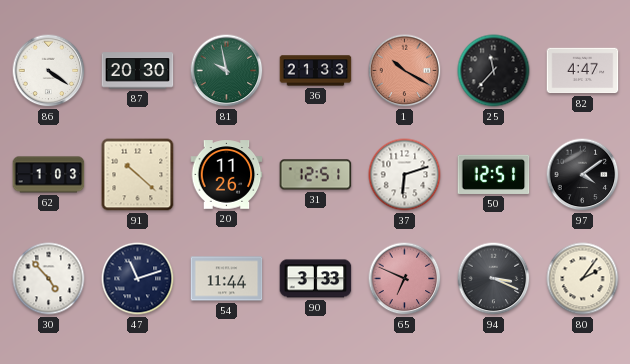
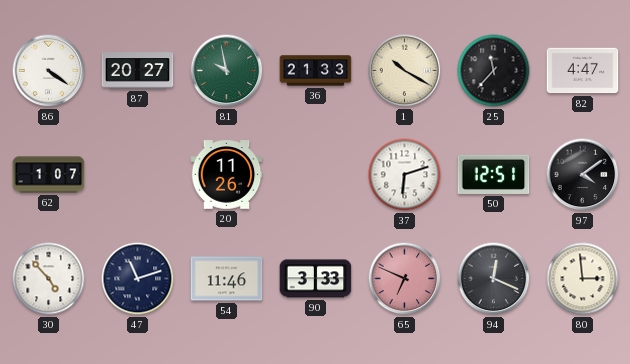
87: 20:30 -> 20:27
1 dial: salmon -> cream
62: 1:03 -> 1:07
91: 10:22 -> none
31: 12:51 -> none
54: 11:44 -> 11:46
94: 3:19 -> 12:19
80: 2:06 -> 2:59
